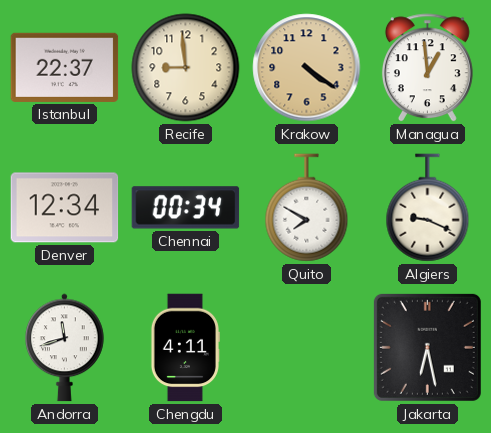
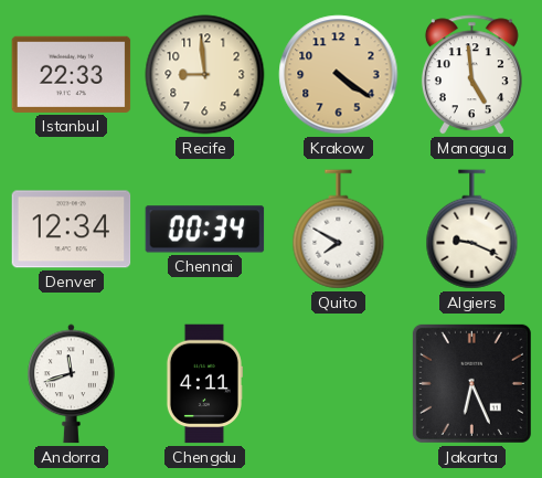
Istanbul: 22:37 -> 22:33
Managua: 12:59 -> 4:59
Jakarta: 6:28 -> 6:26
